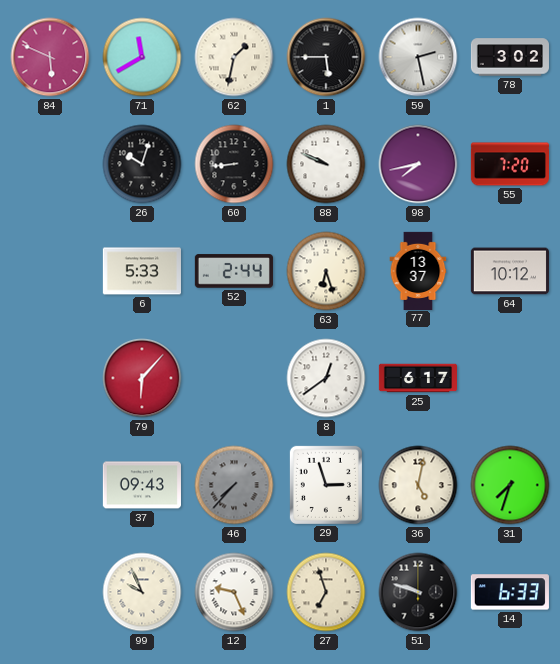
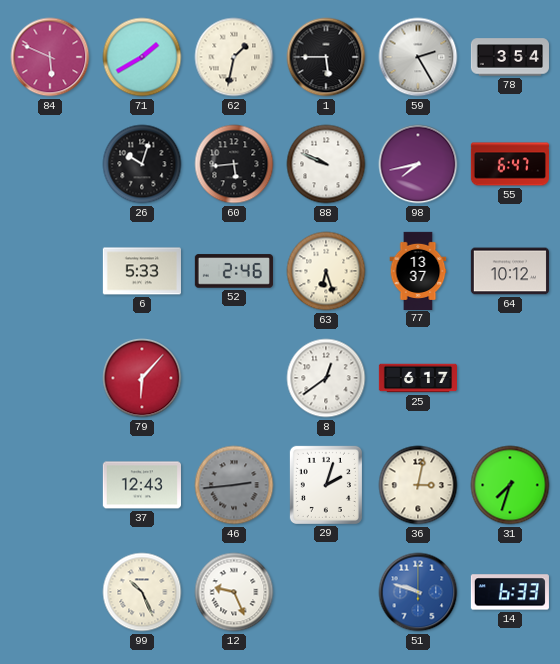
71: 11:40 -> 1:40
59: 2:28 -> 2:25
78: 3:02 -> 3:54
60: 8:44 -> 5:44
55: 7:20 -> 6:47
52: 2:44 -> 2:46
37: 09:43 -> 12:43
46: 7:37 -> 2:44
29: 2:57 -> 2:03
36: 5:02 -> 3:02
99: 9:56 -> 10:26
27: 6:57 -> none
51 dial: black -> blue
